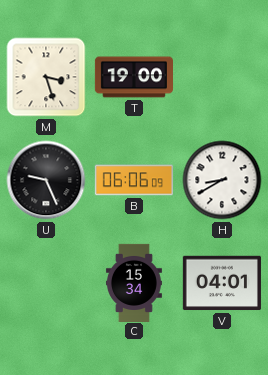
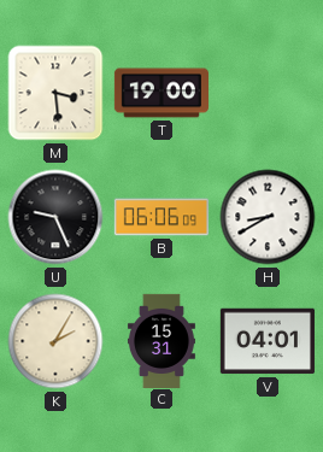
M: 3:27 -> 3:29
K: none -> 2:05
C: 15:34 -> 15:31
